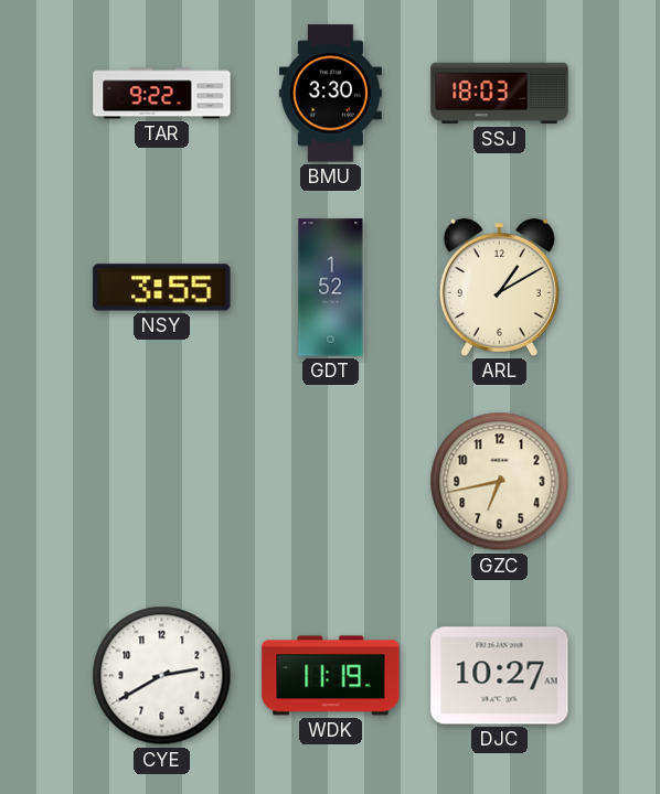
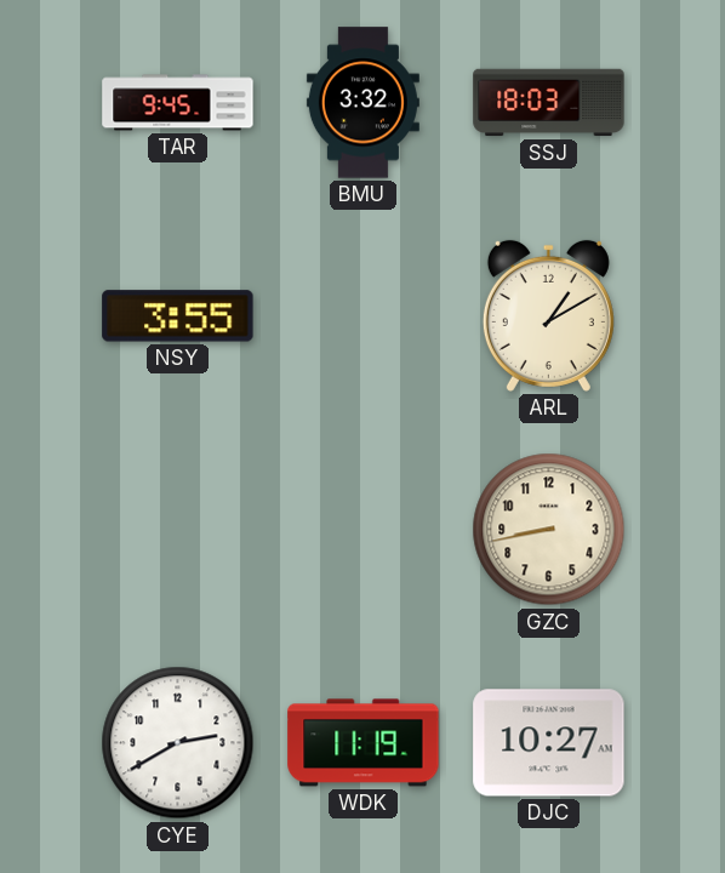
TAR: 9:22 -> 9:45
BMU: 3:30 -> 3:32
GDT: 1:52 -> none
GZC: 6:43 -> 8:43
